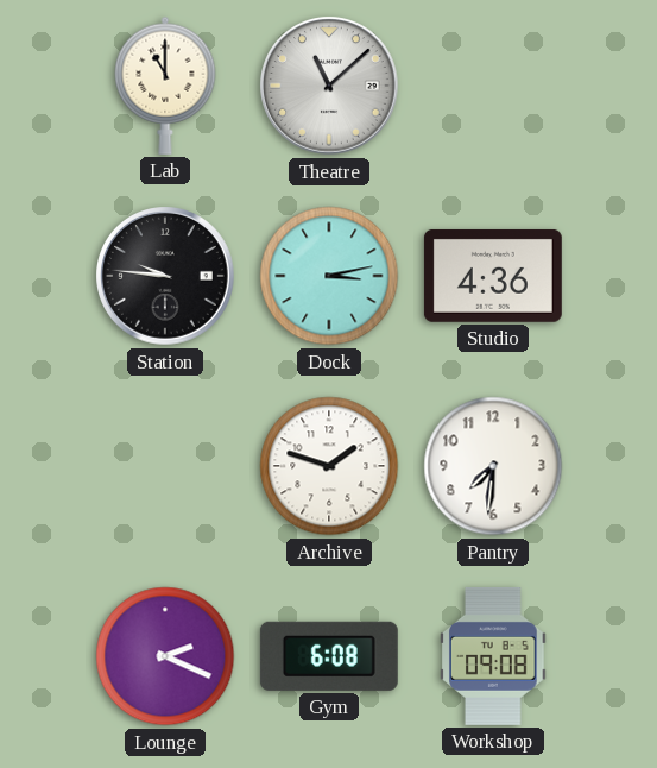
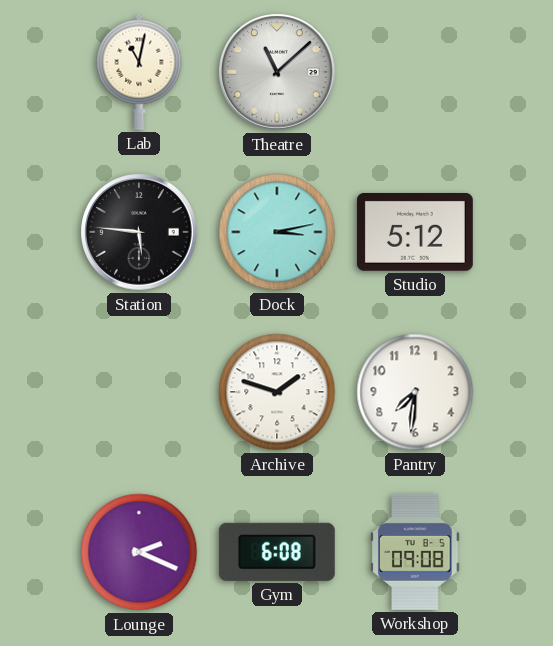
Lab: 11:00 -> 11:02
Station: 9:46 -> 5:46
Studio: 4:36 -> 5:12
